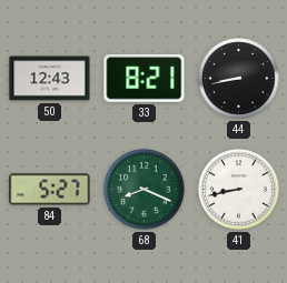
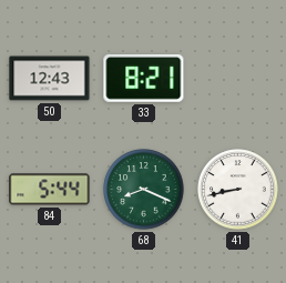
44: 8:43 -> none
84: 5:27 -> 5:44
